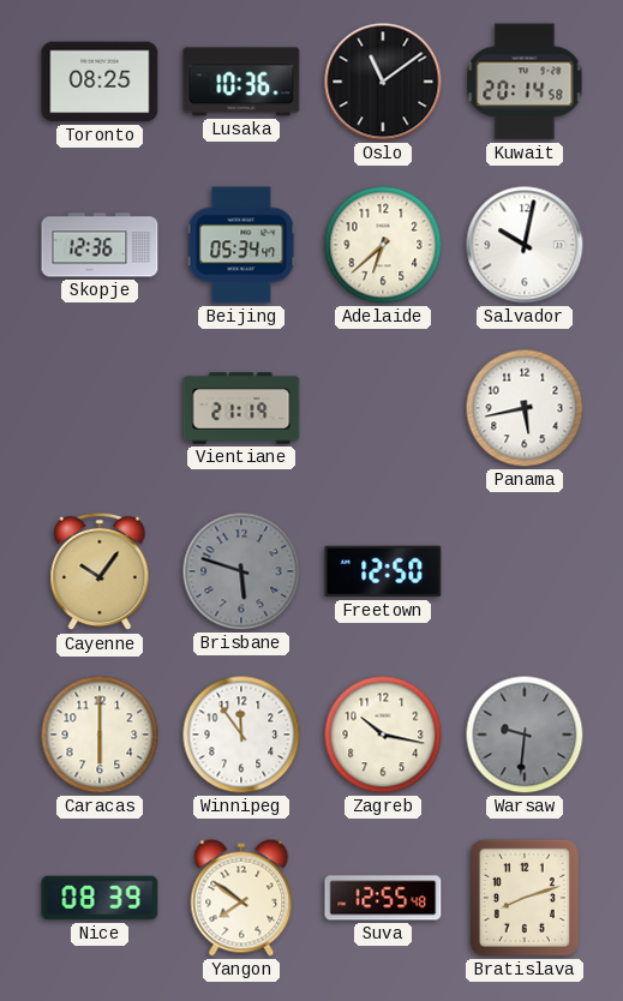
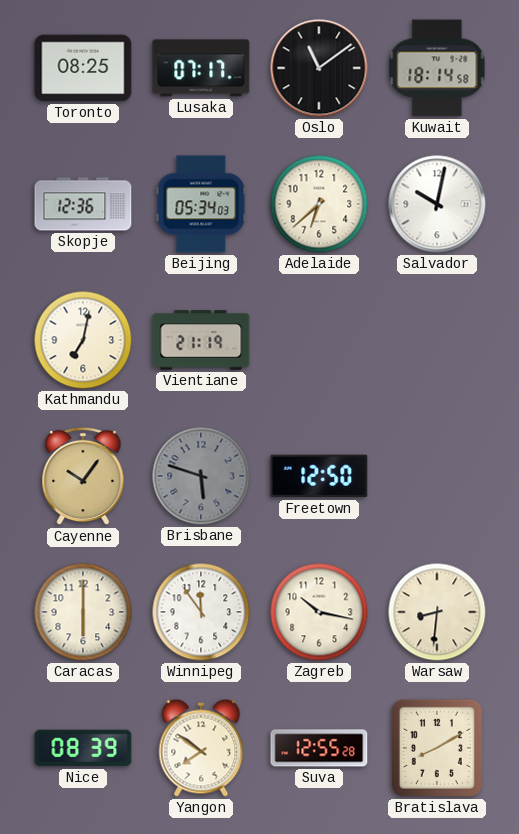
Lusaka: 10:36 -> 07:17
Kuwait: 20:14 -> 18:14
Beijing: 05:34:47 -> 05:34:03
Kathmandu: none -> 7:02
Panama: 5:43 -> none
Warsaw: 9:31 -> 8:31
Warsaw dial: grey -> cream
Suva: 12:55:48 -> 12:55:28
Bratislava: 8:12 -> 8:10
